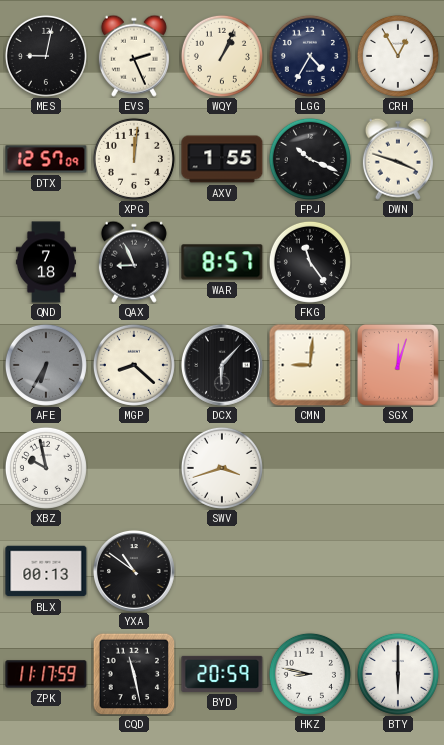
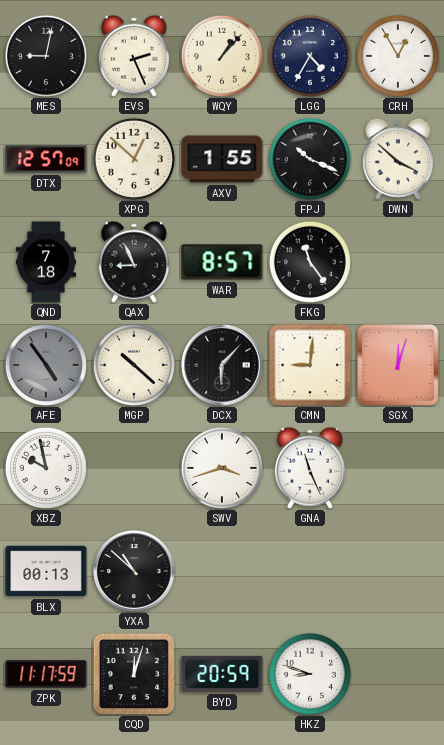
WQY: 1:04 -> 1:07
XPG: 12:01 -> 12:52
DWN: 3:48 -> 3:52
AFE: 6:35 -> 4:54
MGP: 8:22 -> 10:22
GNA: none -> 11:26
YXA: 10:51 -> 10:52
CQD: 11:28 -> 12:03
HKZ: 8:47 -> 8:48
BTY: 6:00 -> none
